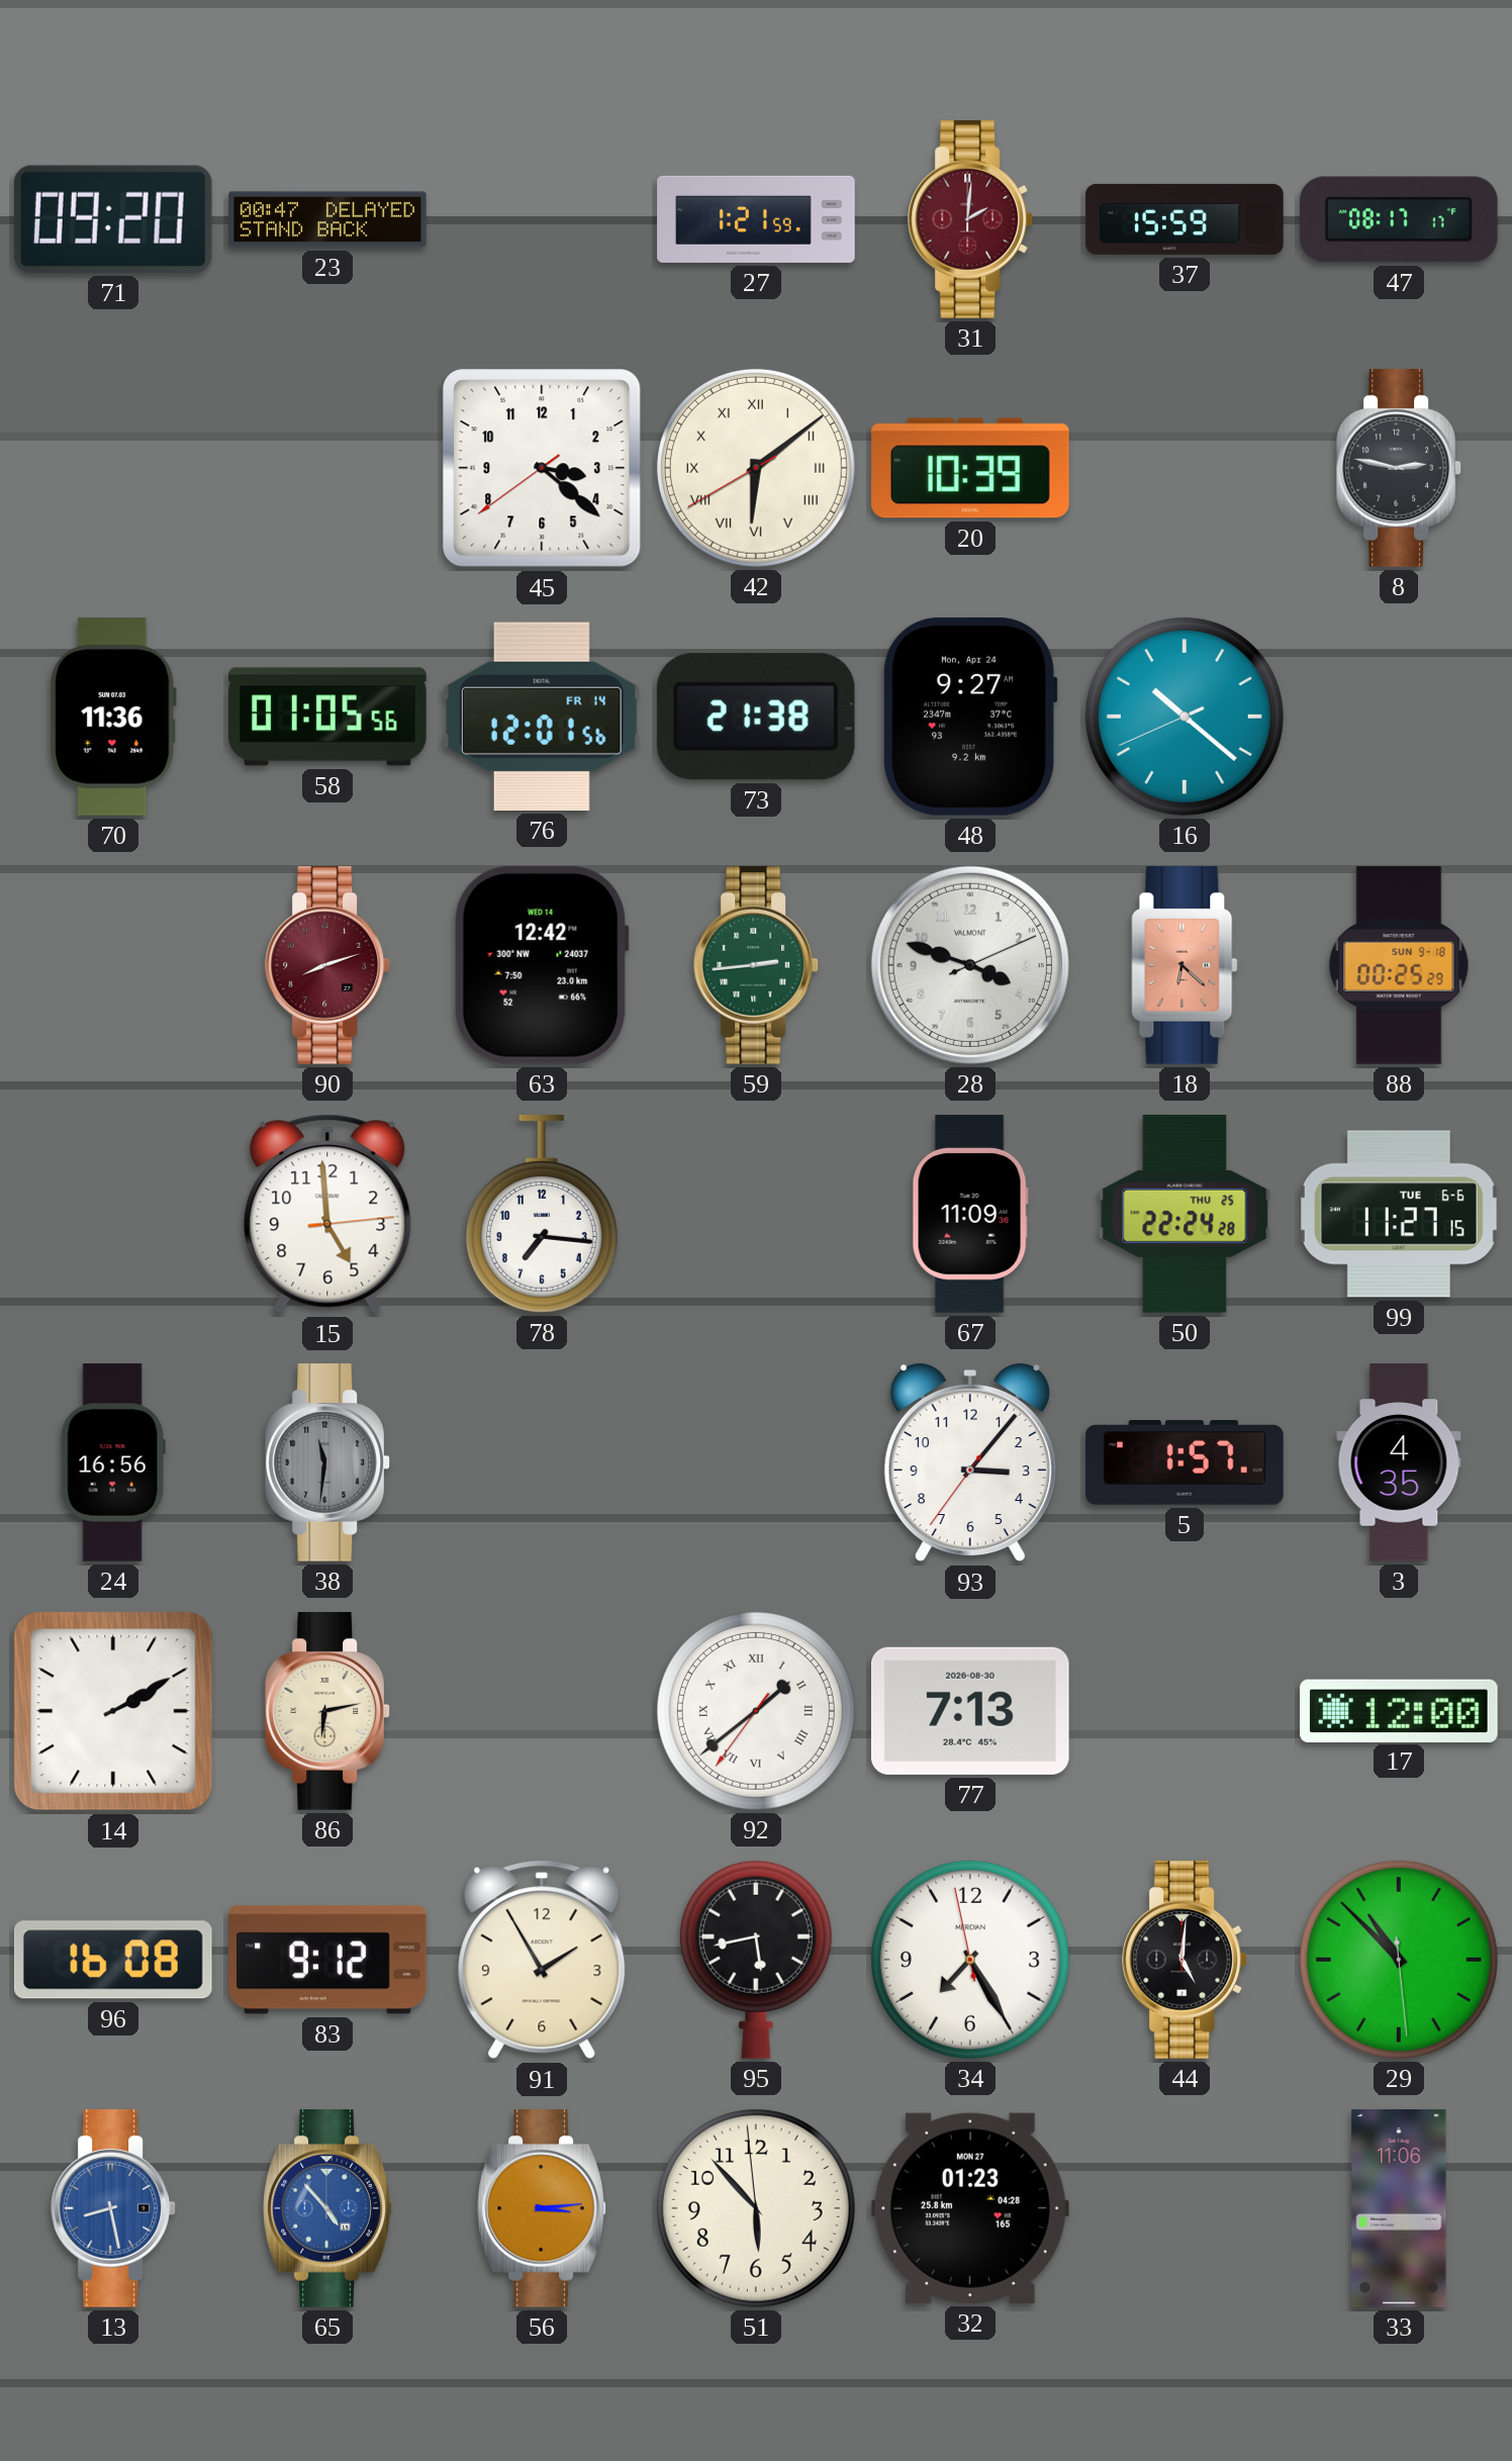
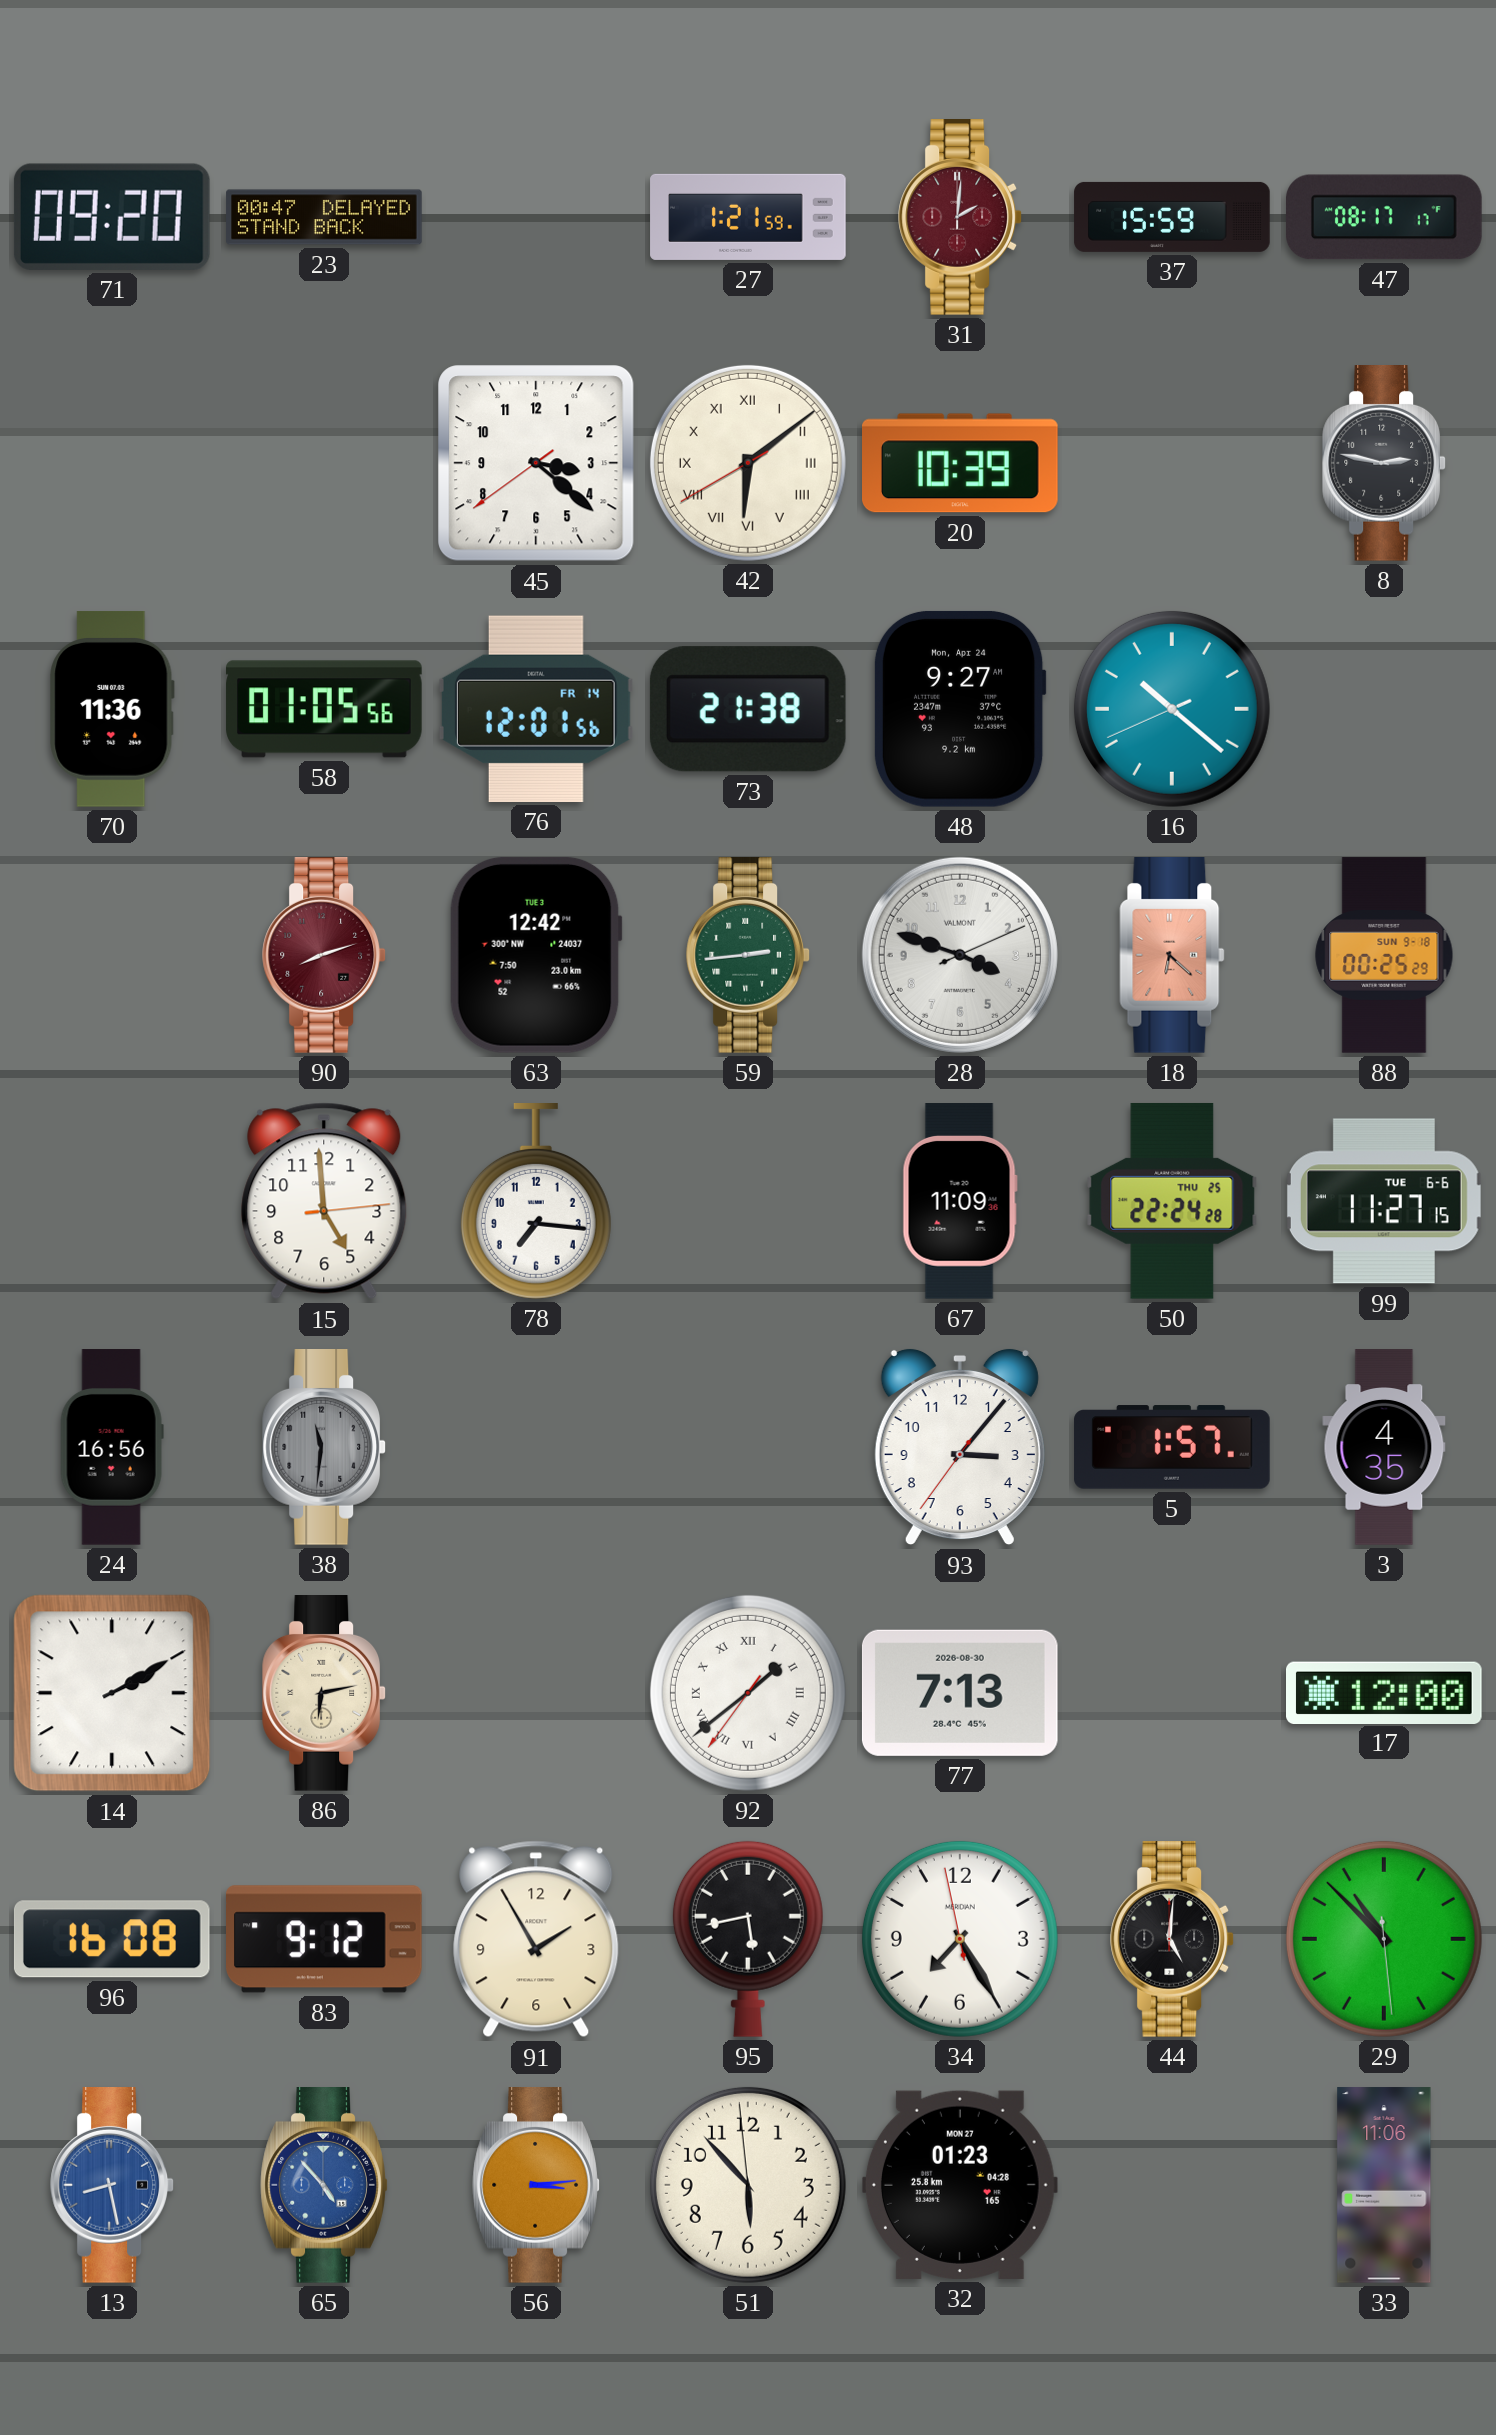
63 date: WED 14 -> TUE 3
